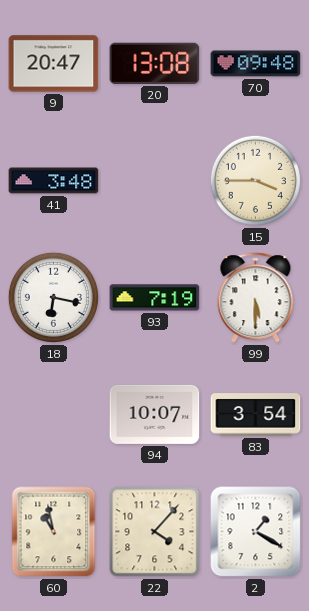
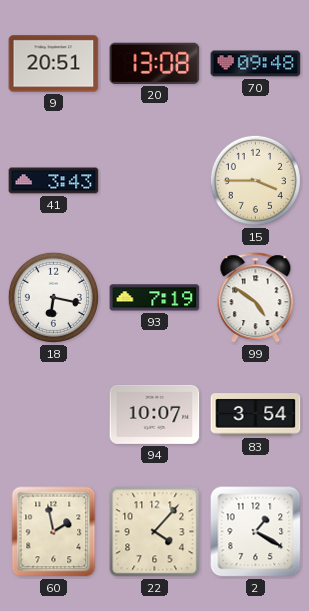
9: 20:47 -> 20:51
41: 3:48 -> 3:43
99: 5:30 -> 4:51
60: 10:58 -> 1:58
